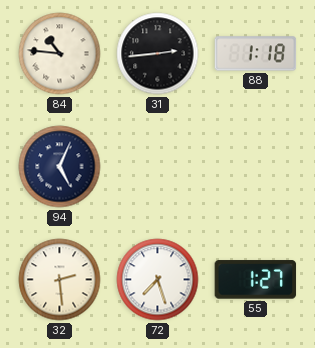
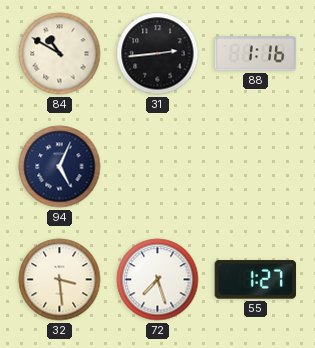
84: 10:46 -> 10:50
88: 1:18 -> 1:16
32: 2:29 -> 3:29
